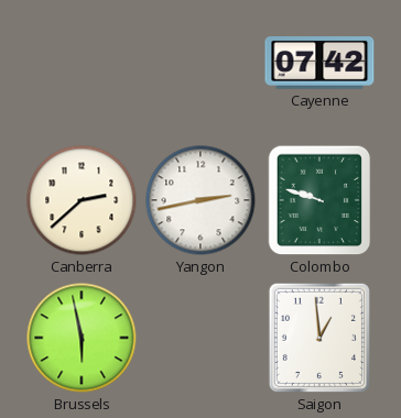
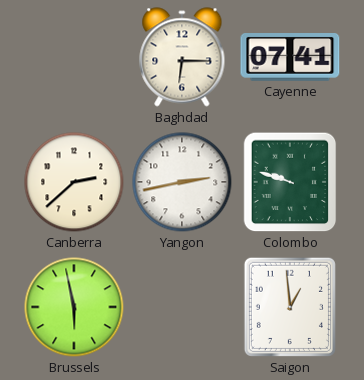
Baghdad: none -> 6:15
Cayenne: 07:42 -> 07:41
